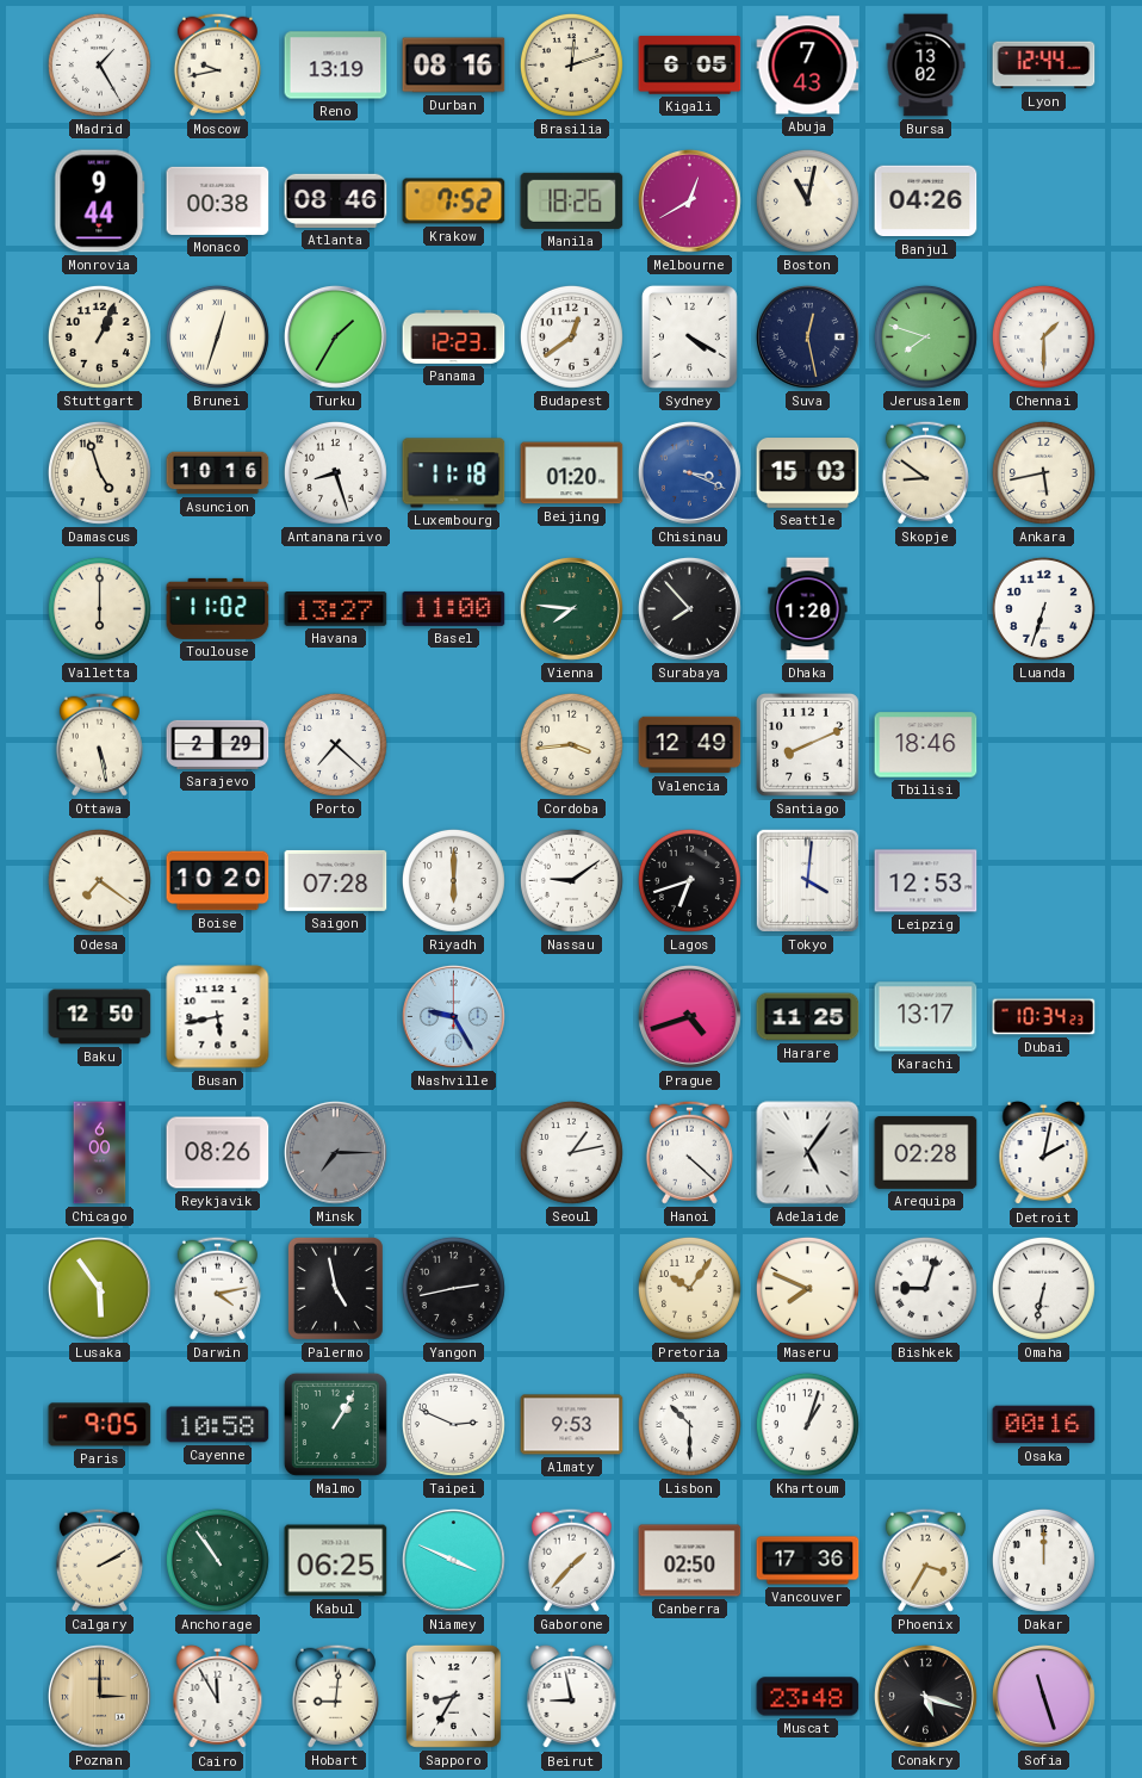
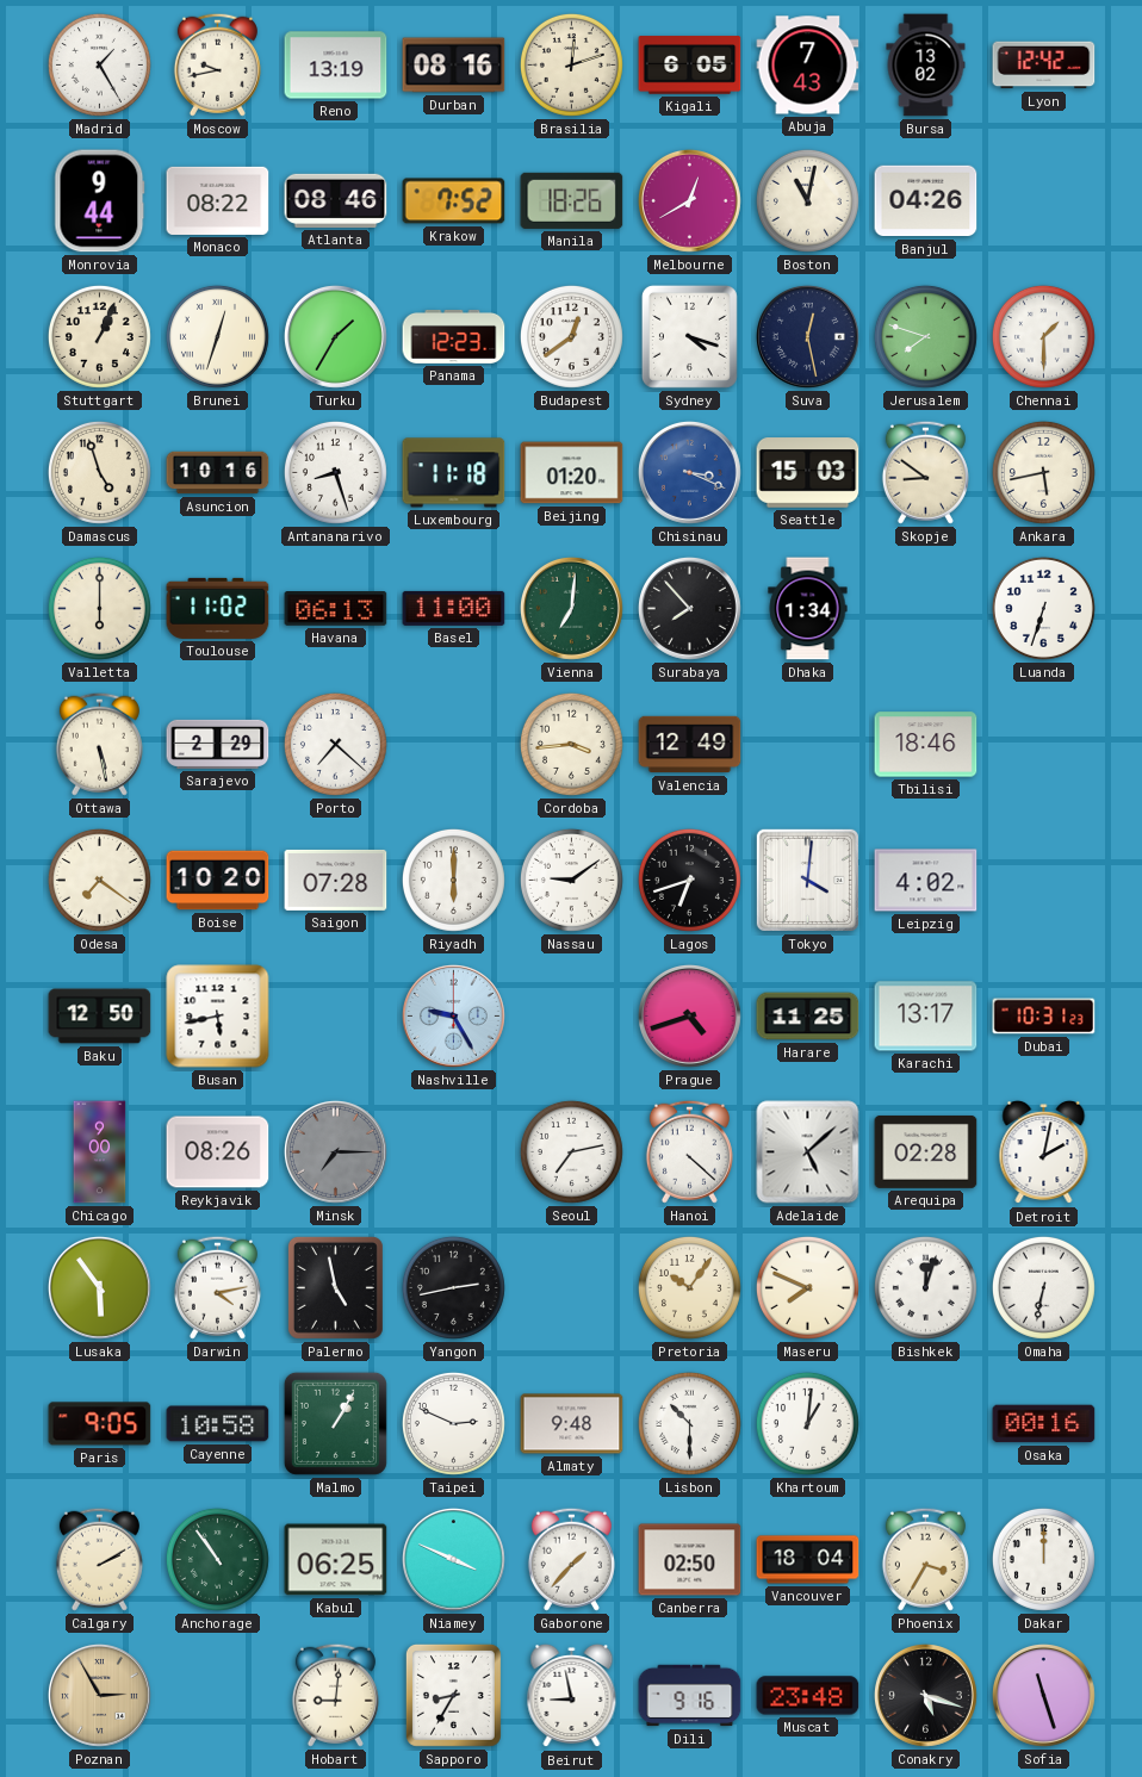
Lyon: 12:44 -> 12:42
Monaco: 00:38 -> 08:22
Sydney: 4:20 -> 4:18
Havana: 13:27 -> 06:13
Vienna: 7:46 -> 7:01
Dhaka: 1:20 -> 1:34
Santiago: 8:11 -> none
Leipzig: 12:53 -> 4:02
Dubai: 10:34 -> 10:31
Chicago: 6:00 -> 9:00
Seoul: 1:13 -> 7:13
Adelaide: 5:06 -> 5:08
Bishkek: 9:03 -> 12:03
Almaty: 9:53 -> 9:48
Khartoum: 1:03 -> 1:01
Vancouver: 17:36 -> 18:04
Poznan: 3:00 -> 2:55
Cairo: 11:55 -> none
Dili: none -> 9:16
